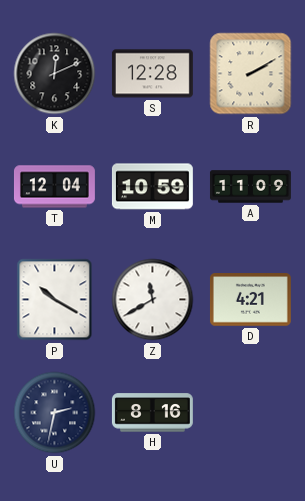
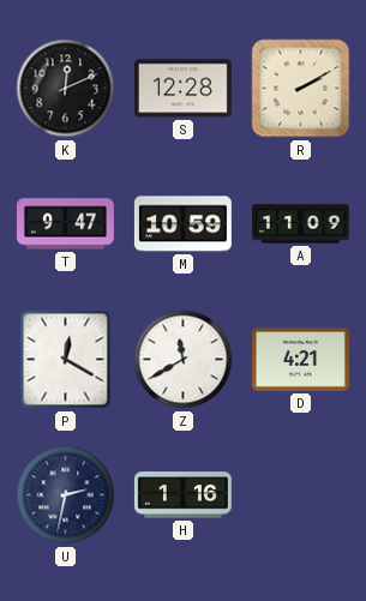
T: 12:04 -> 9:47
P: 10:20 -> 12:20
H: 8:16 -> 1:16
